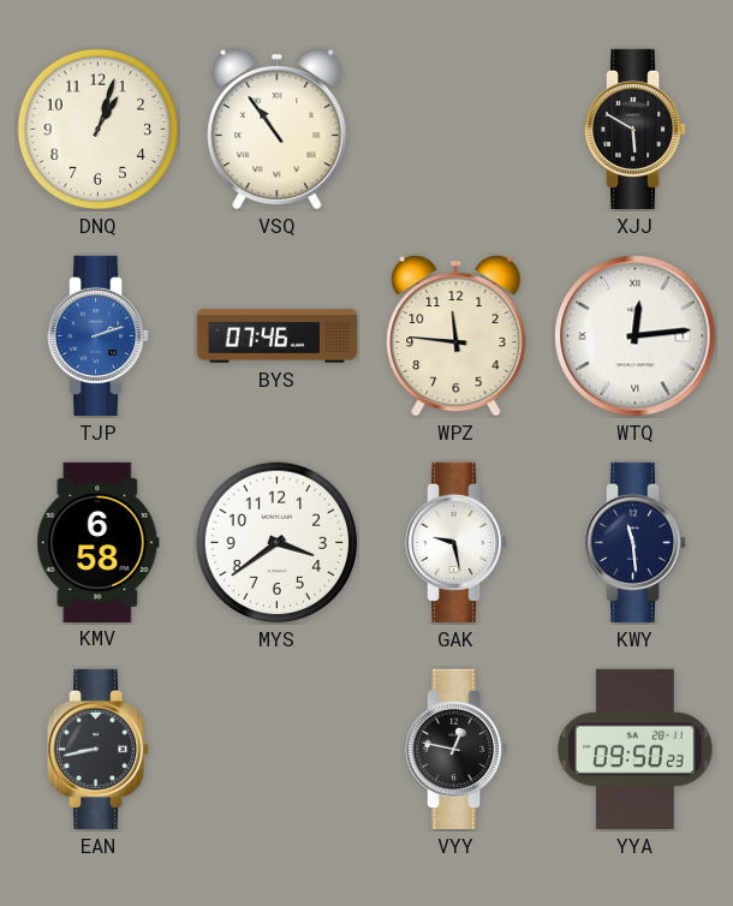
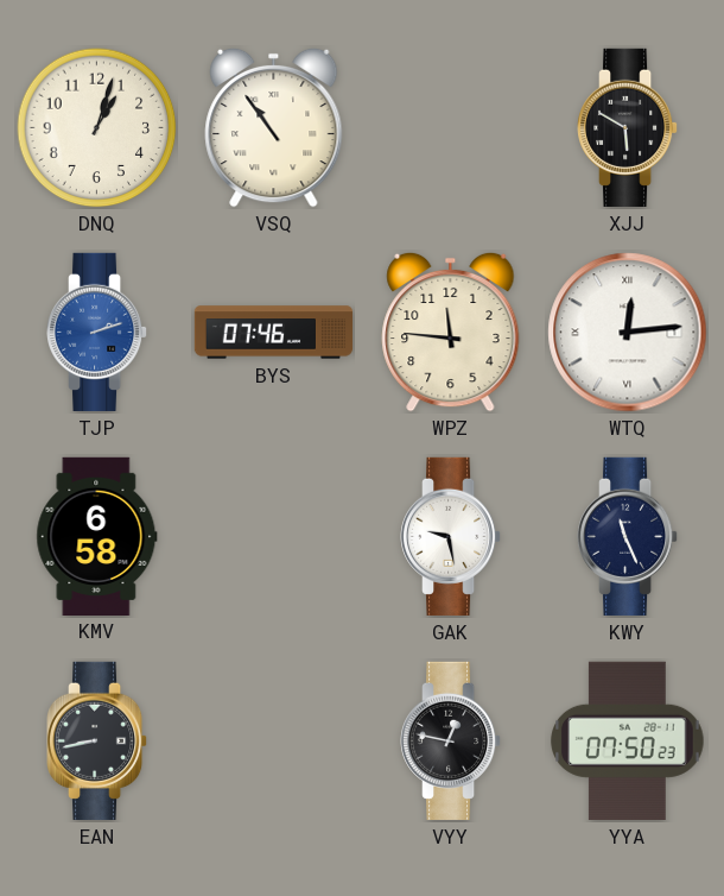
MYS: 3:39 -> none
KWY: 11:29 -> 11:26
YYA: 09:50 -> 07:50
